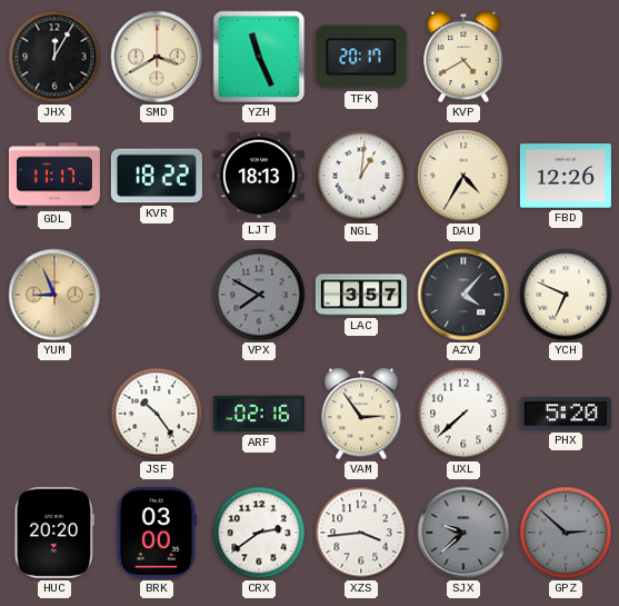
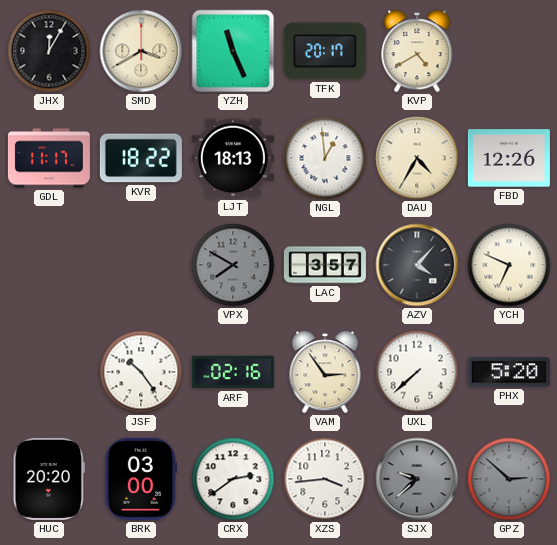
NGL: 1:01 -> 12:59
YUM: 8:56 -> none
